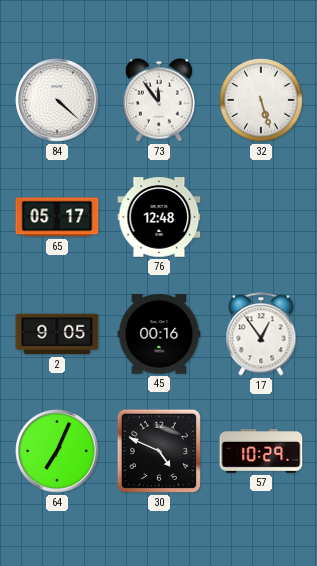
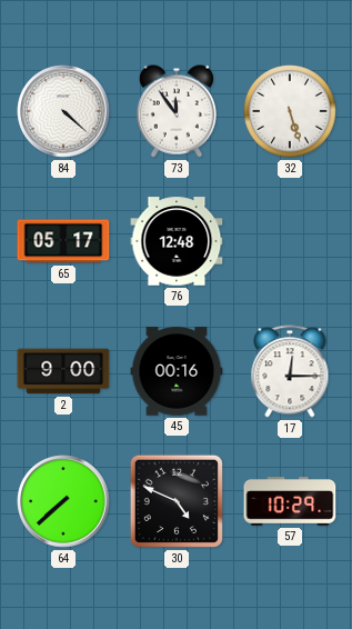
2: 9:05 -> 9:00
17: 12:54 -> 12:15
64: 7:04 -> 7:38
